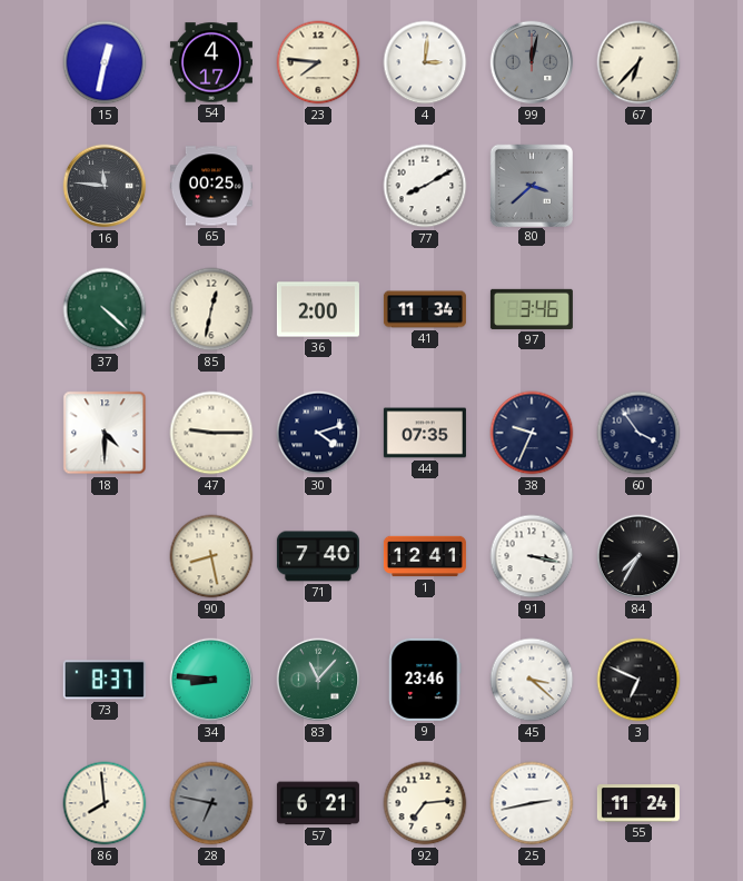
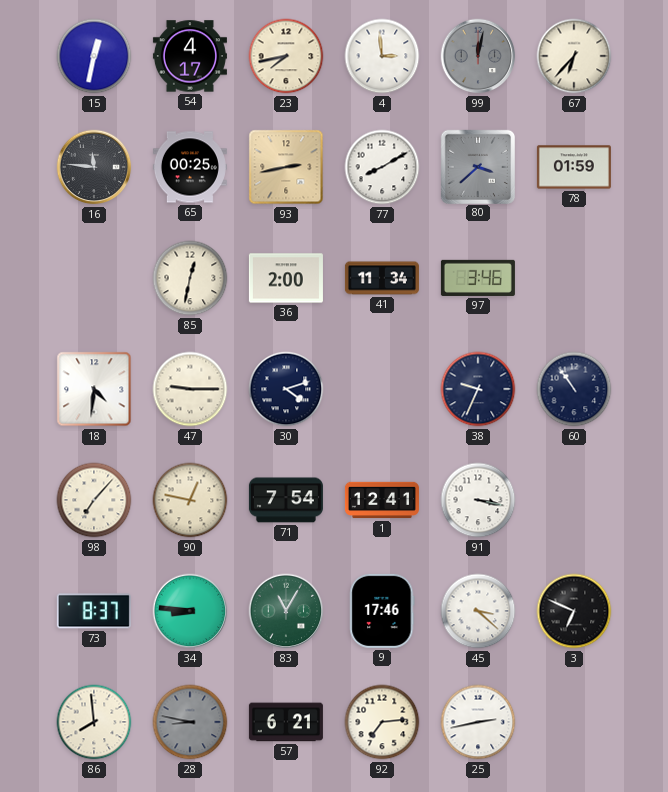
23: 7:46 -> 7:43
4: 3:01 -> 2:59
93: none -> 2:43
78: none -> 01:59
37: 4:22 -> none
18: 4:30 -> 4:31
44: 07:35 -> none
60: 3:54 -> 10:54
98: none -> 7:07
90: 8:28 -> 12:47
71: 7:40 -> 7:54
84: 7:35 -> none
83: 11:07 -> 11:05
9: 23:46 -> 17:46
28: 6:47 -> 8:47
55: 11:24 -> none
